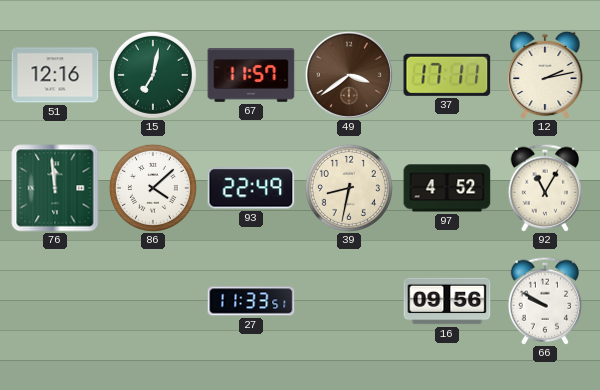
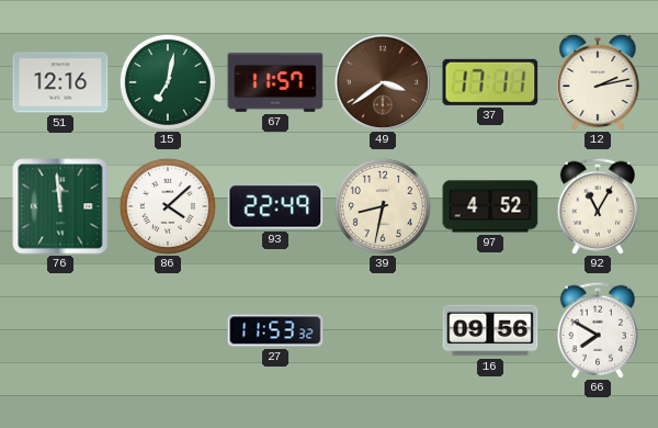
27: 11:33 -> 11:53
66: 9:50 -> 7:50
